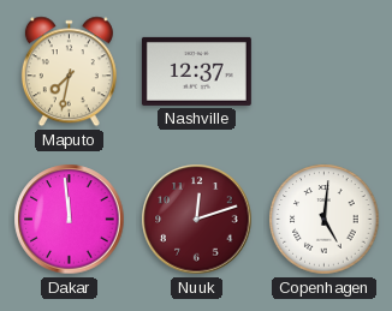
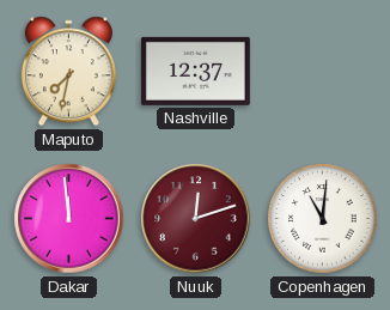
Copenhagen: 5:01 -> 11:01
